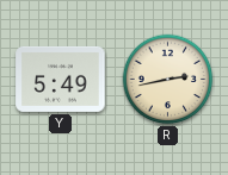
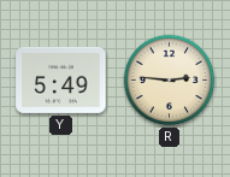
R: 2:43 -> 2:46
